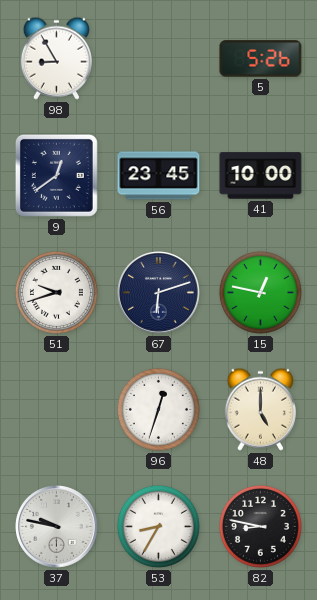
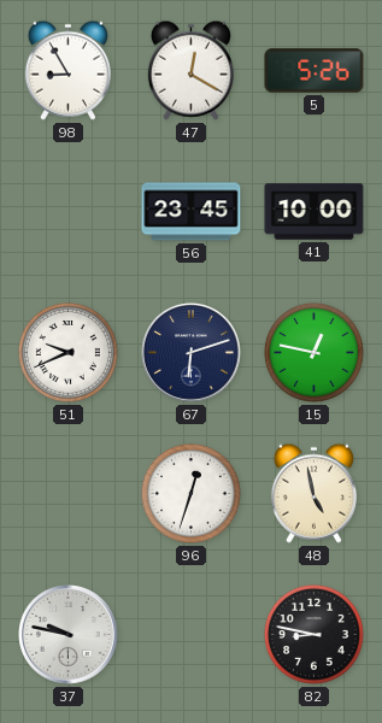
47: none -> 12:20
9: 12:39 -> none
51: 9:42 -> 9:41
48: 5:00 -> 4:58
53: 8:35 -> none
